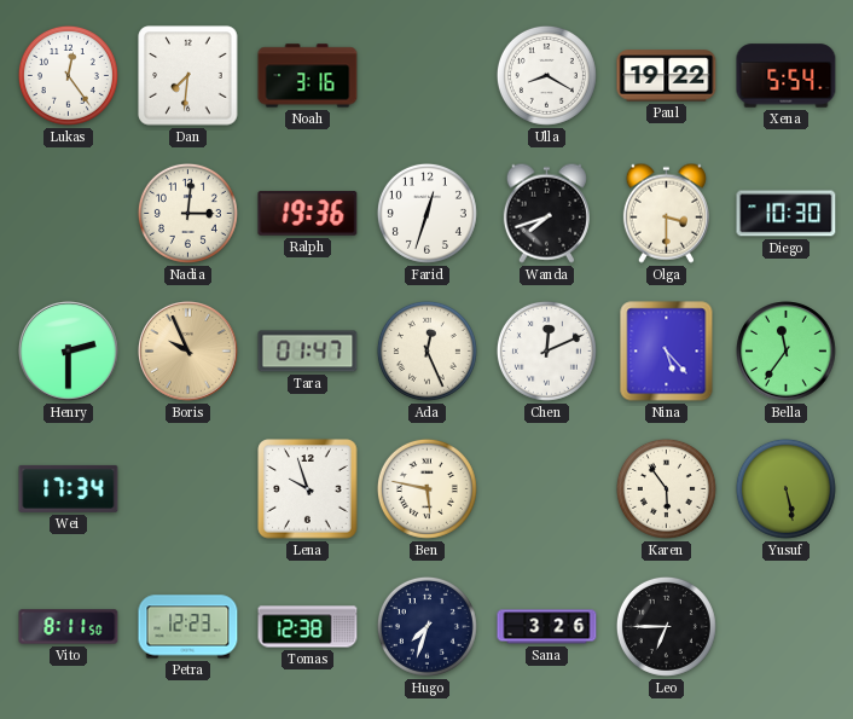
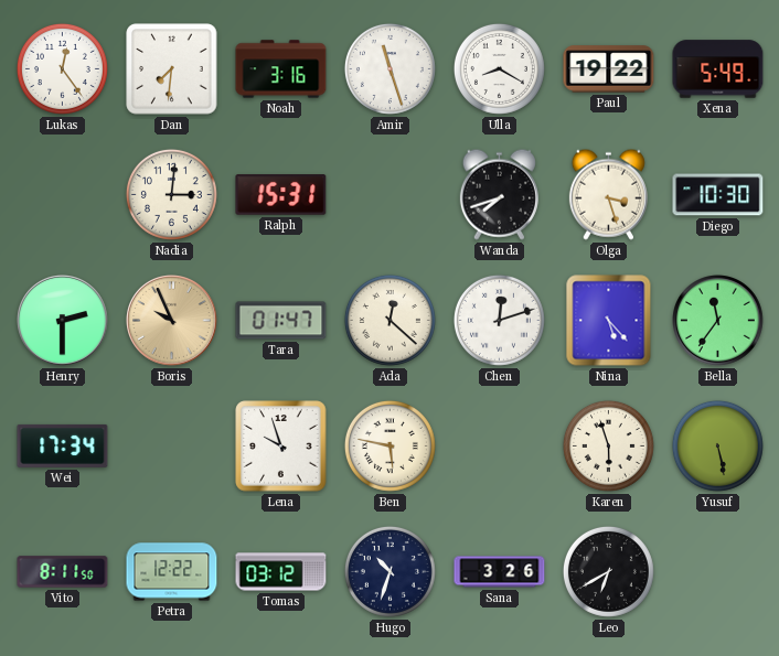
Amir: none -> 11:27
Xena: 5:54 -> 5:49
Ralph: 19:36 -> 15:31
Farid: 12:33 -> none
Olga: 3:30 -> 3:27
Ada: 12:26 -> 12:22
Chen: 12:11 -> 12:12
Karen: 5:54 -> 5:57
Petra: 12:23 -> 12:22
Tomas: 12:38 -> 03:12
Hugo: 7:33 -> 10:33
Leo: 6:45 -> 6:40
